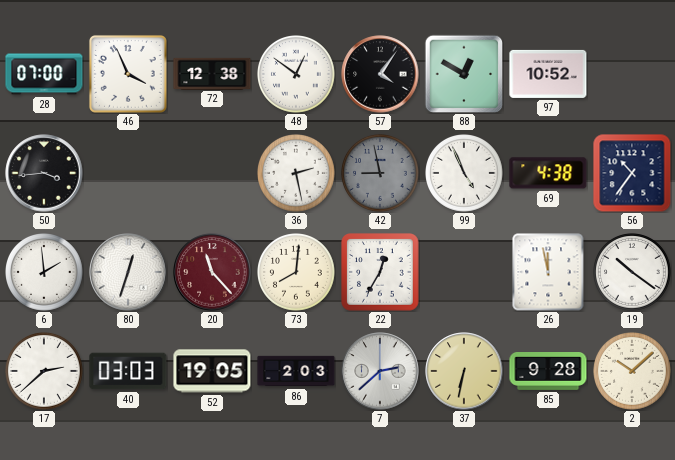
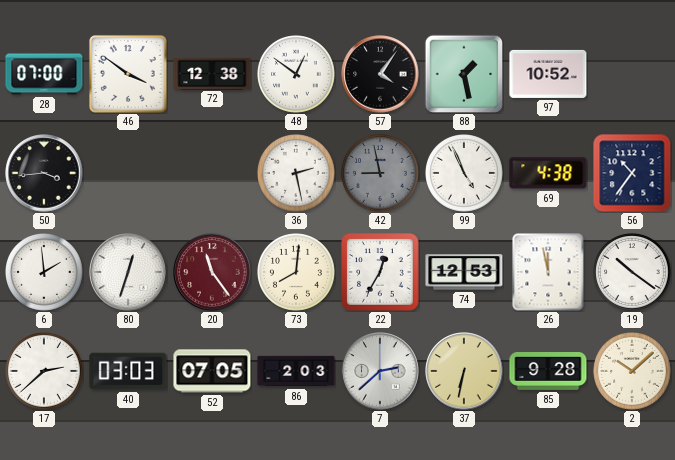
46: 3:56 -> 3:51
88: 12:50 -> 1:28
20: 11:23 -> 11:24
74: none -> 12:53
52: 19:05 -> 07:05
